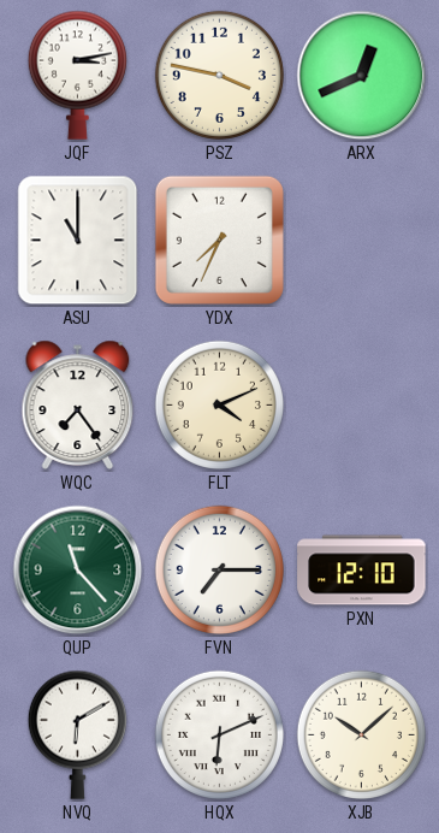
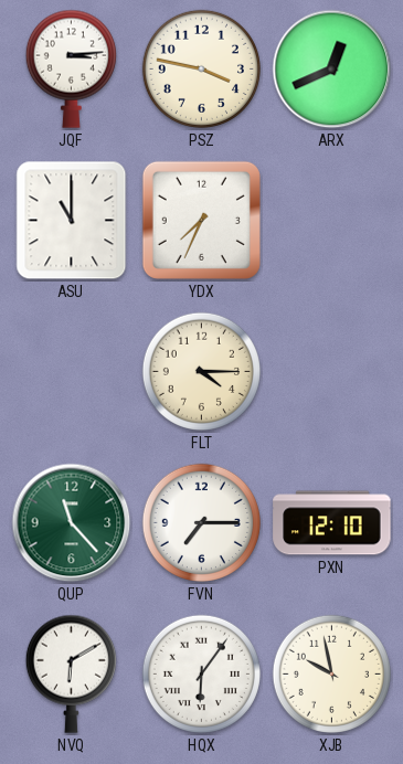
JQF: 3:13 -> 3:14
WQC: 7:24 -> none
FLT: 4:11 -> 4:15
HQX: 6:11 -> 6:06
XJB: 10:08 -> 9:58
